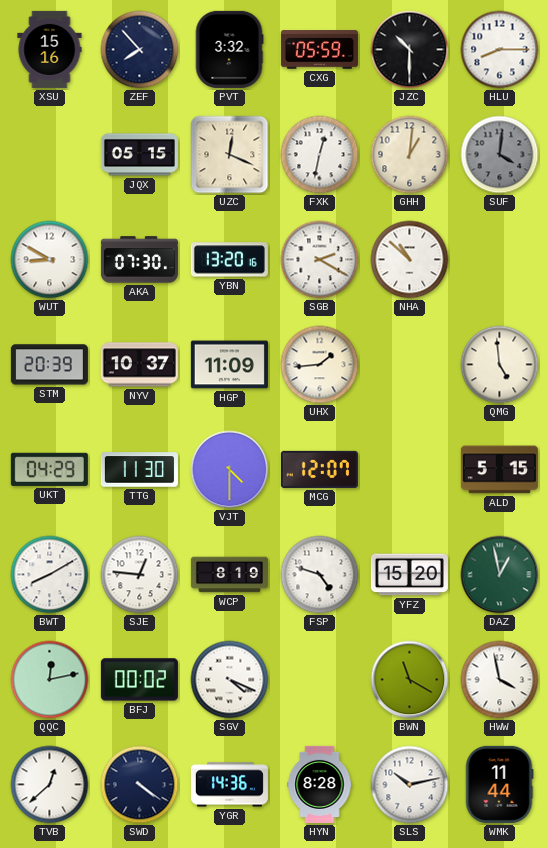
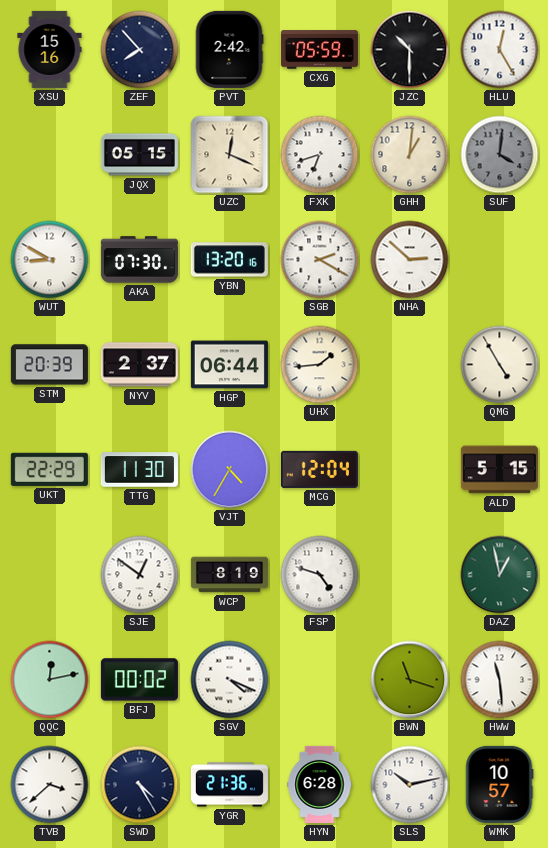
PVT: 3:32 -> 2:42
HLU: 8:15 -> 12:25
FXK: 12:32 -> 6:42
NHA: 10:52 -> 2:52
NYV: 10:37 -> 2:37
HGP: 11:09 -> 06:44
QMG: 4:59 -> 4:55
UKT: 04:29 -> 22:29
VJT: 4:30 -> 4:35
MCG: 12:07 -> 12:04
BWT: 8:10 -> none
SJE: 12:46 -> 12:51
YFZ: 15:20 -> none
BWN: 11:20 -> 11:18
HWW: 3:58 -> 11:29
TVB: 12:38 -> 3:38
SWD: 4:21 -> 4:25
YGR: 14:36 -> 21:36
HYN: 8:28 -> 6:28
WMK: 11:44 -> 10:57
